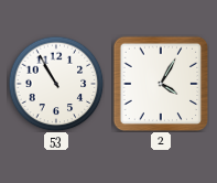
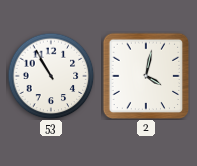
2: 4:05 -> 4:02
